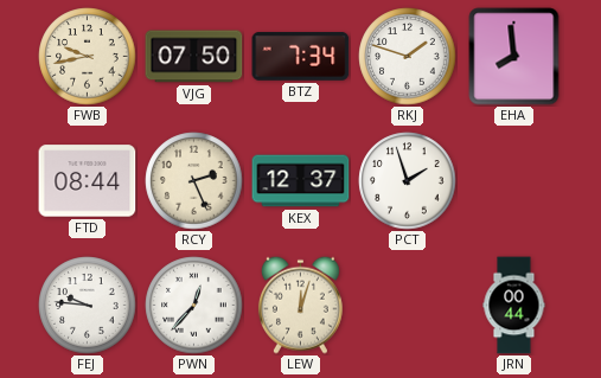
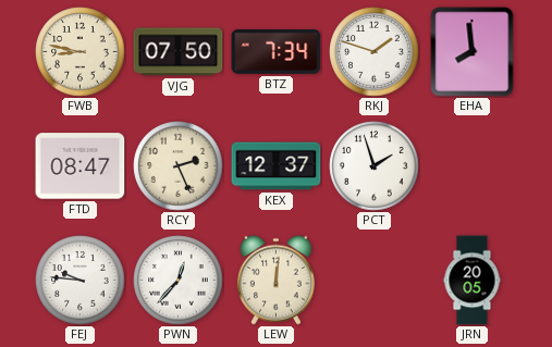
FWB: 9:43 -> 8:47
FTD: 08:44 -> 08:47
LEW: 12:03 -> 12:01
JRN: 00:44 -> 20:05
